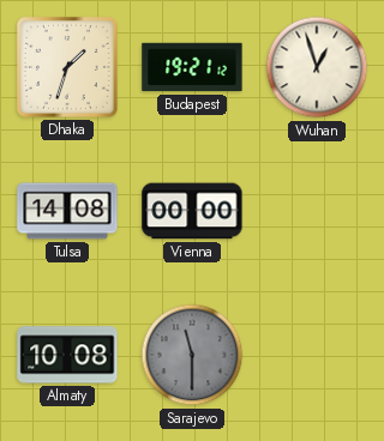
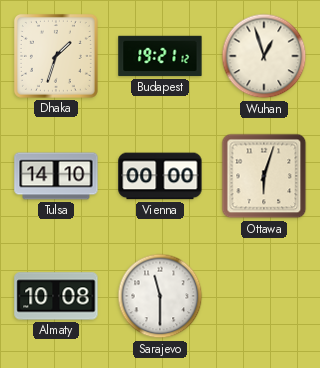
Tulsa: 14:08 -> 14:10
Ottawa: none -> 6:03
Sarajevo dial: grey -> white
